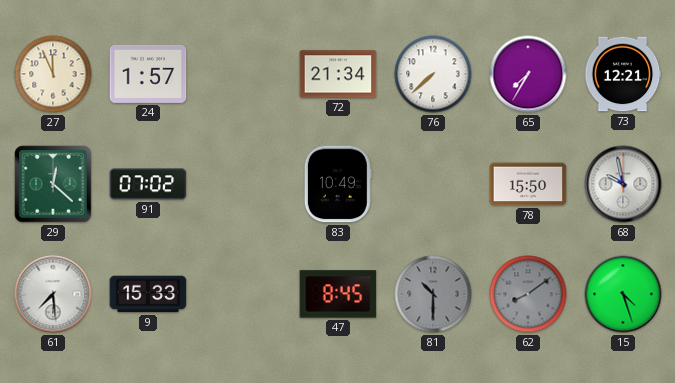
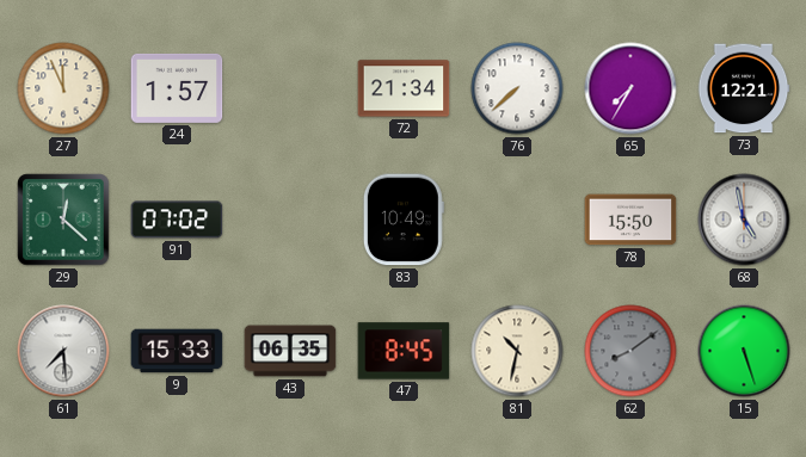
68: 9:58 -> 4:58
43: none -> 06:35
81: 10:30 -> 10:32
81 dial: grey -> cream
15: 4:27 -> 5:27
